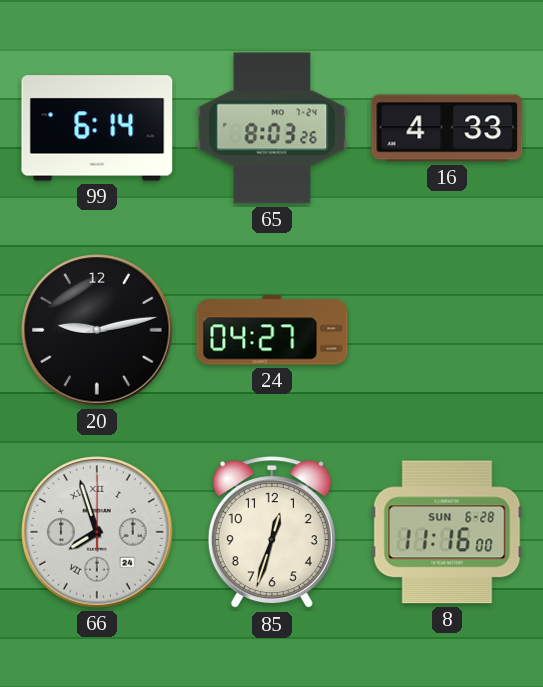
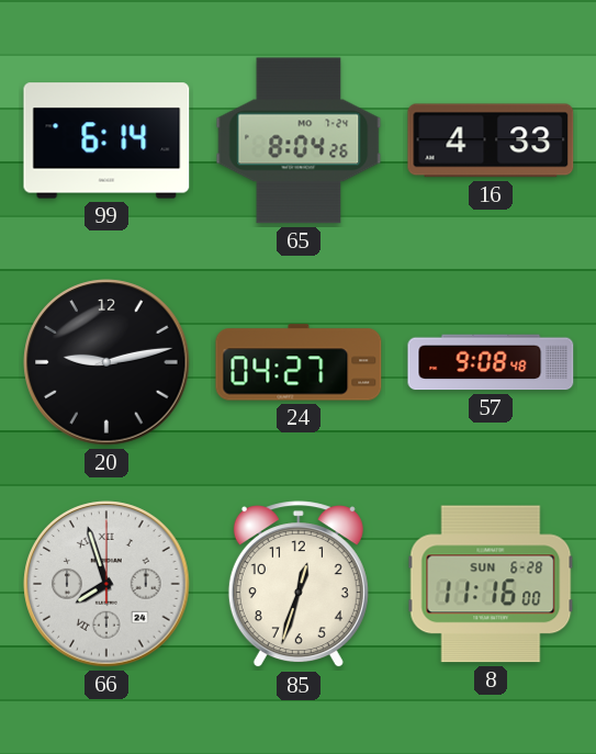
65: 8:03 -> 8:04
57: none -> 9:08
